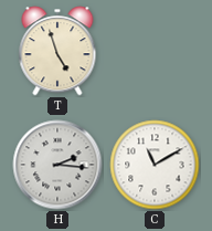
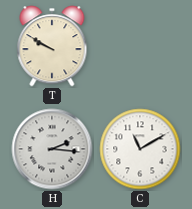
T: 4:57 -> 9:50
